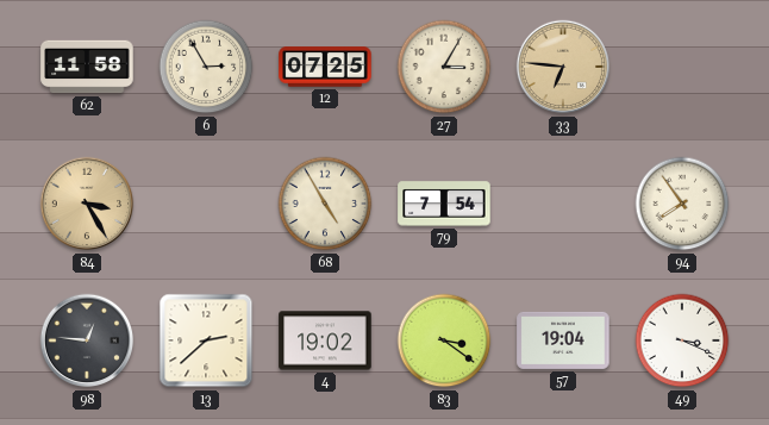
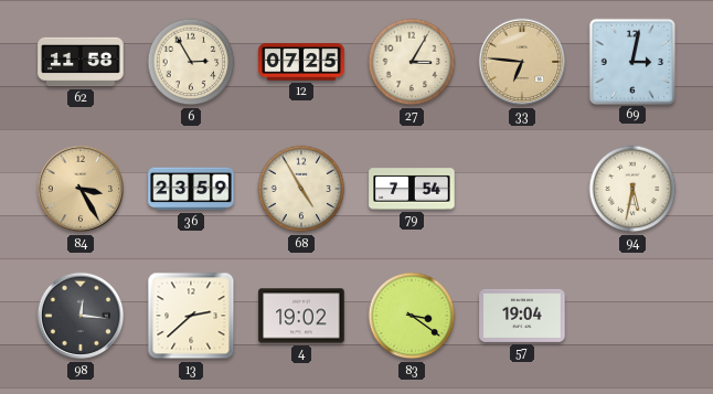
69: none -> 3:02
36: none -> 23:59
94: 7:54 -> 5:32
98: 12:46 -> 12:16
49: 3:19 -> none
